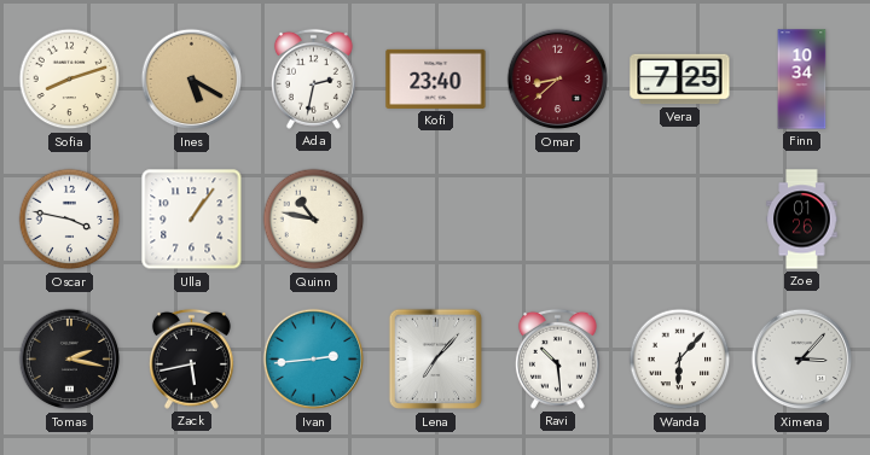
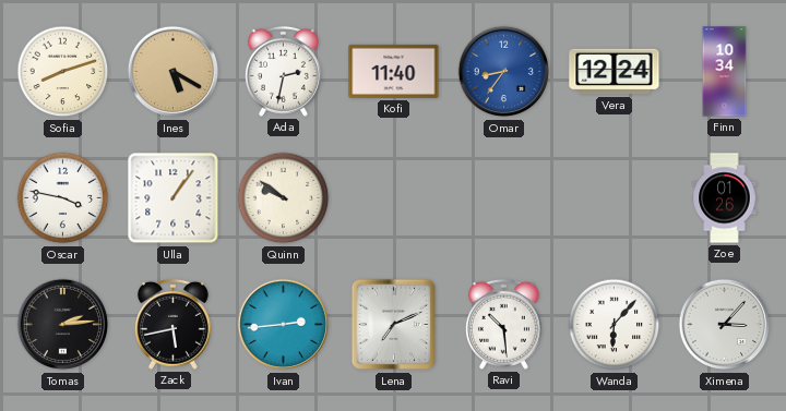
Kofi: 23:40 -> 11:40
Omar: 8:38 -> 8:36
Omar dial: burgundy -> blue
Vera: 7:25 -> 12:24
Quinn: 10:47 -> 9:51
Tomas: 2:17 -> 2:14
Lena: 7:07 -> 7:11
